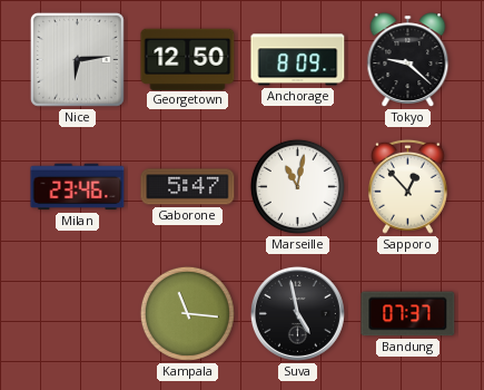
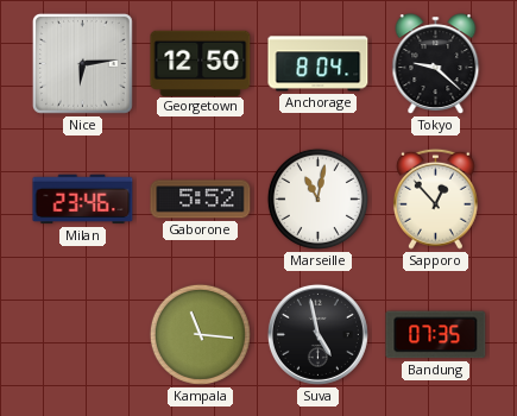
Anchorage: 8:09 -> 8:04
Gaborone: 5:47 -> 5:52
Bandung: 07:37 -> 07:35
